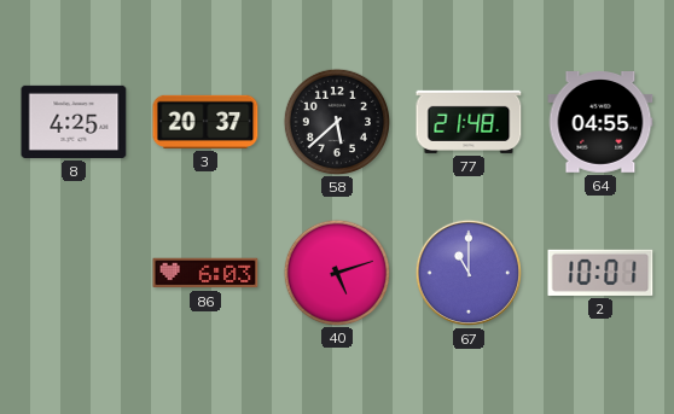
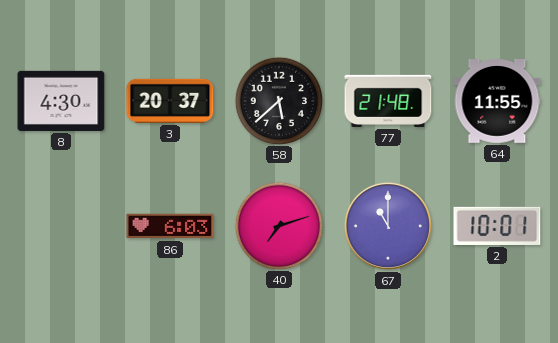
8: 4:25 -> 4:30
64: 04:55 -> 11:55
40: 5:12 -> 7:12
